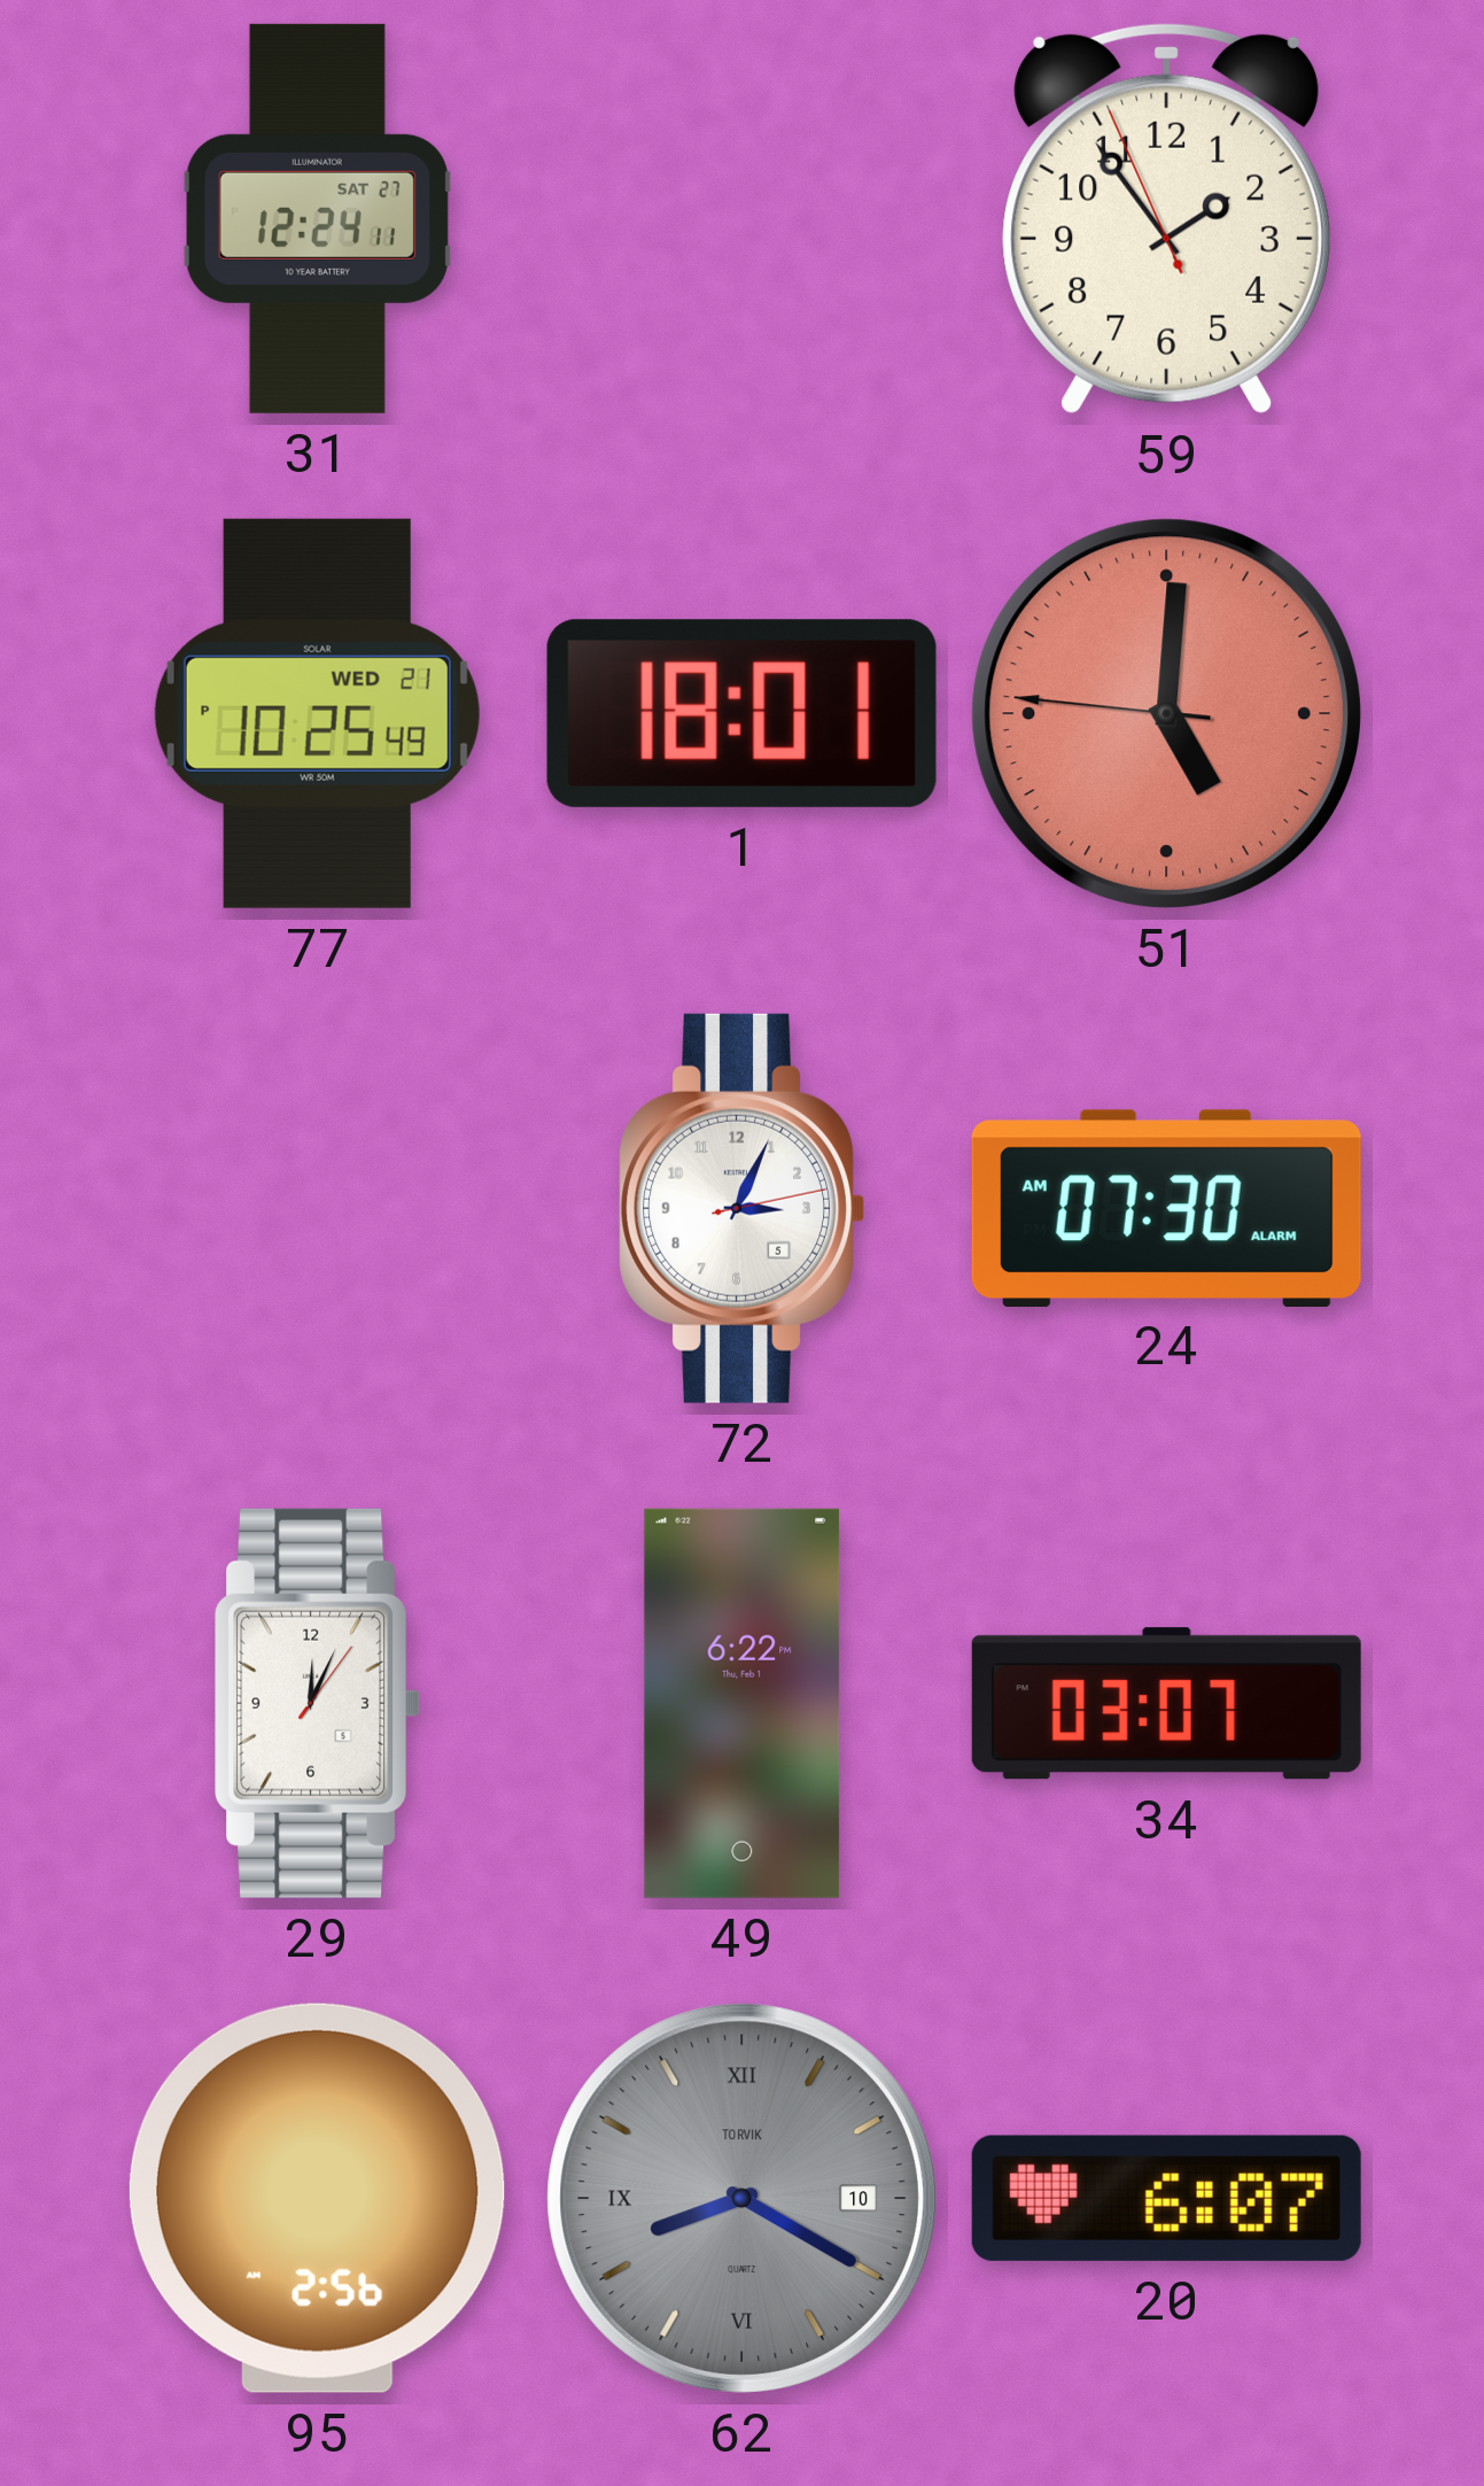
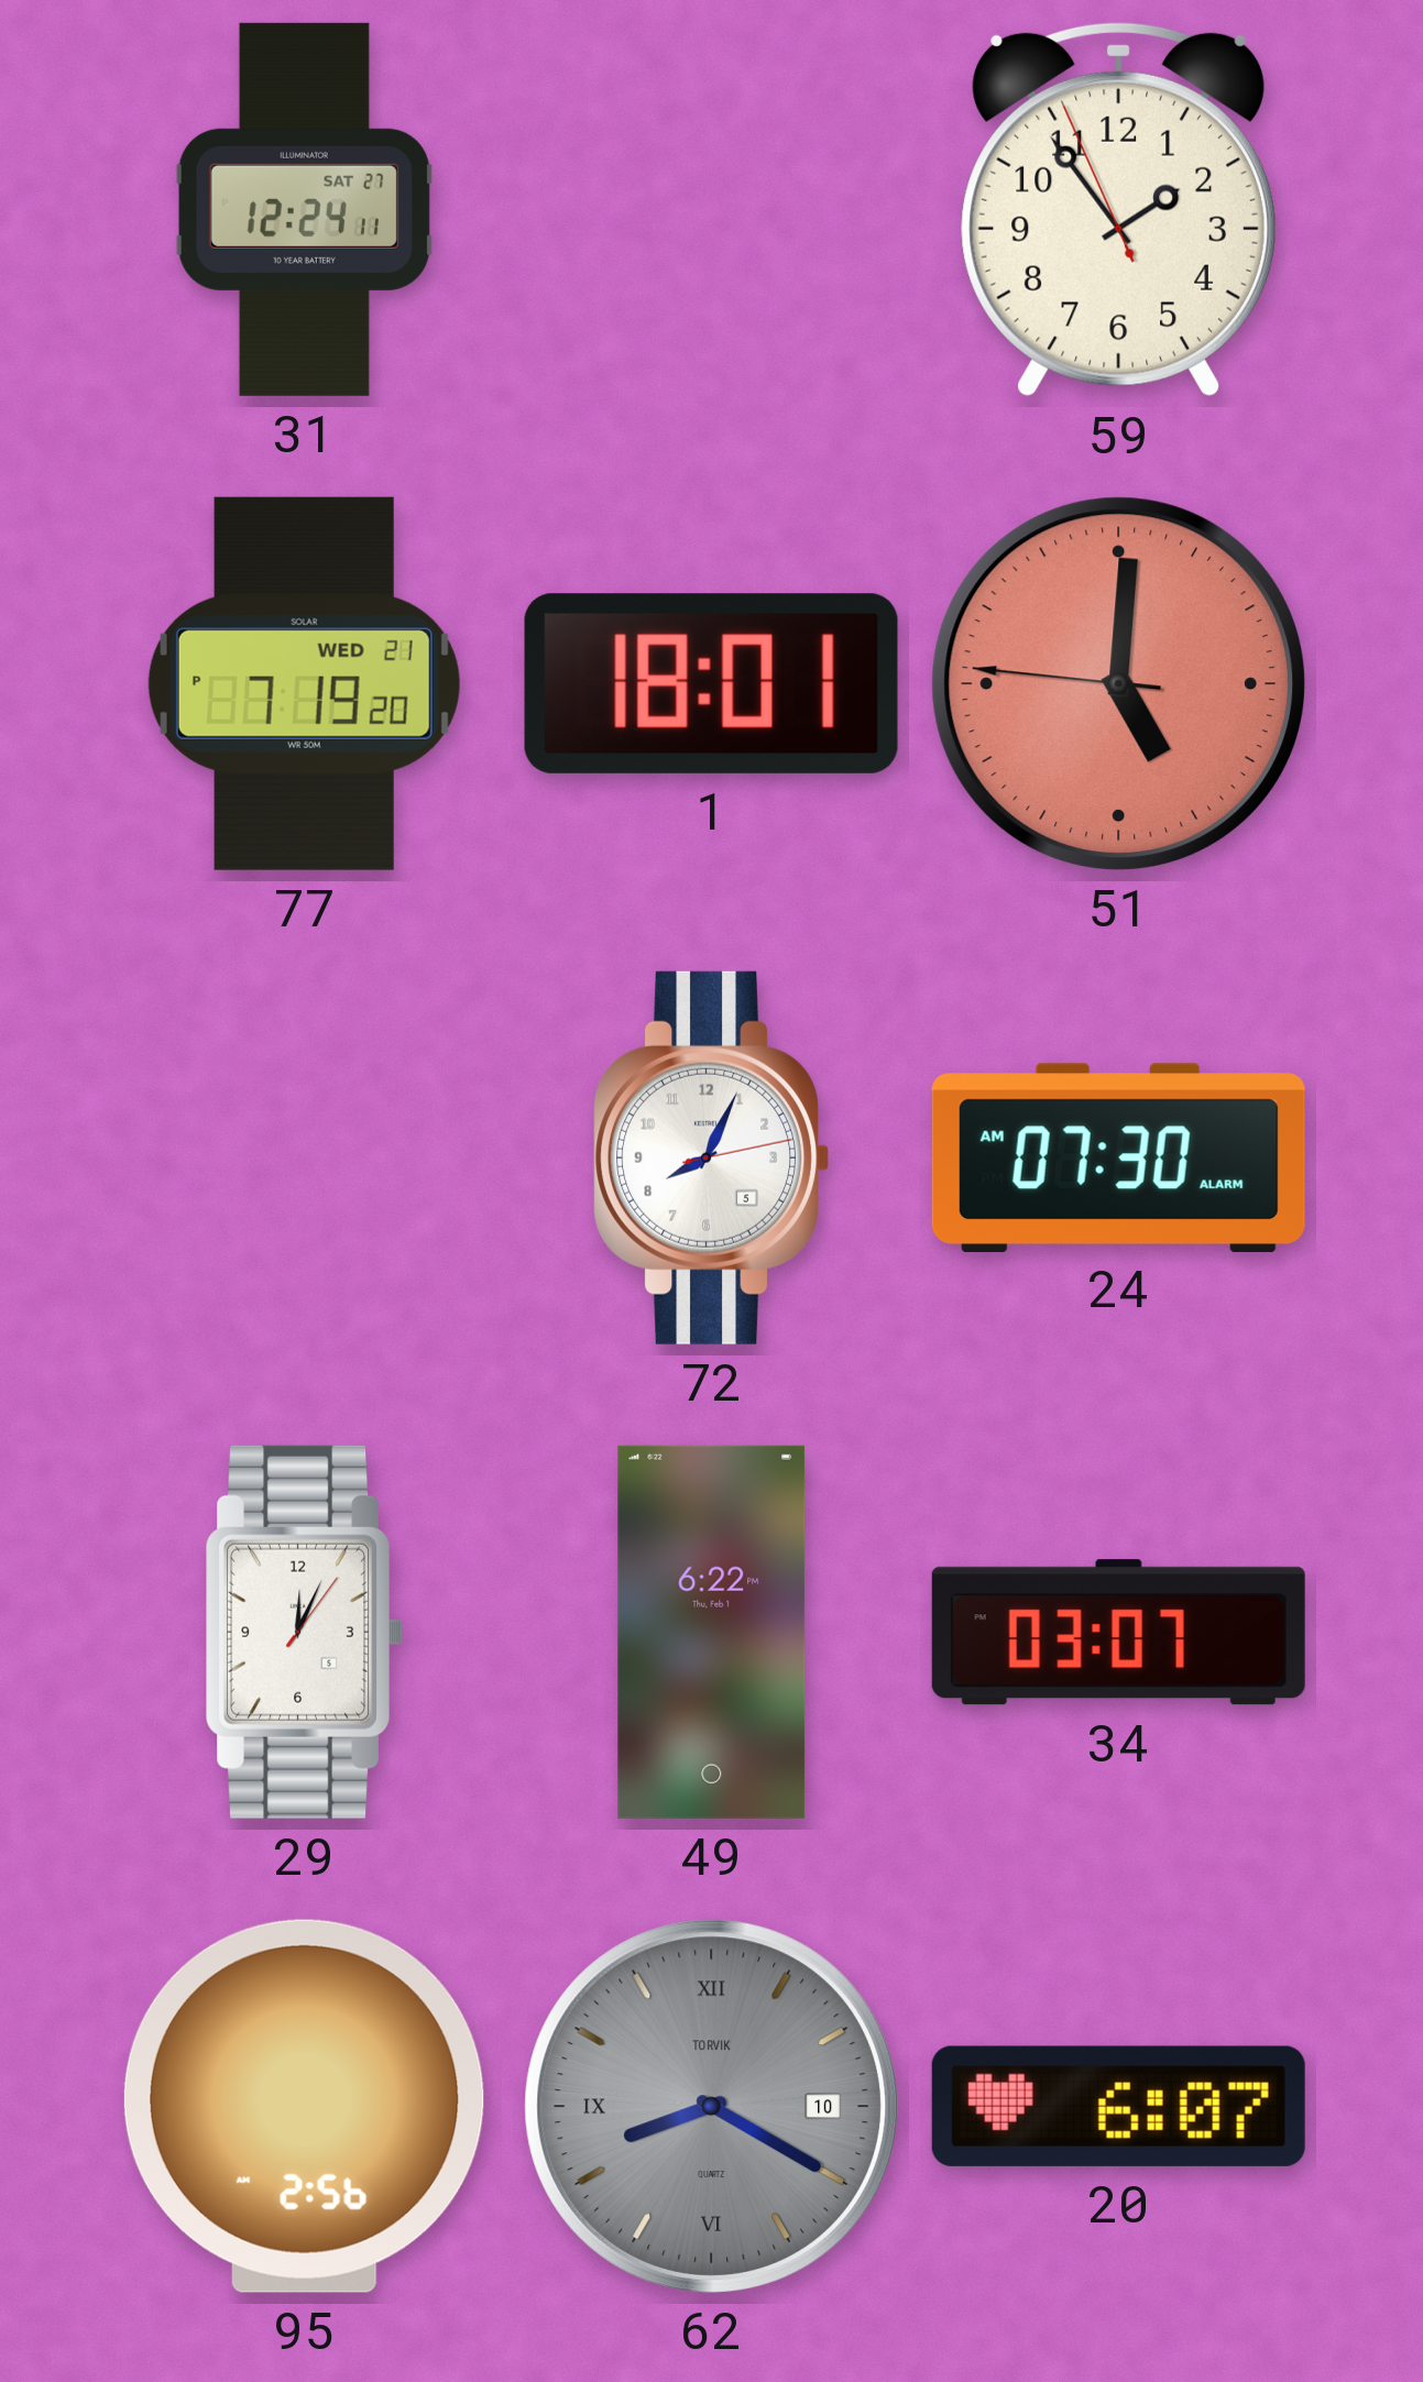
77: 10:25 -> 7:19
72: 3:04 -> 8:04
